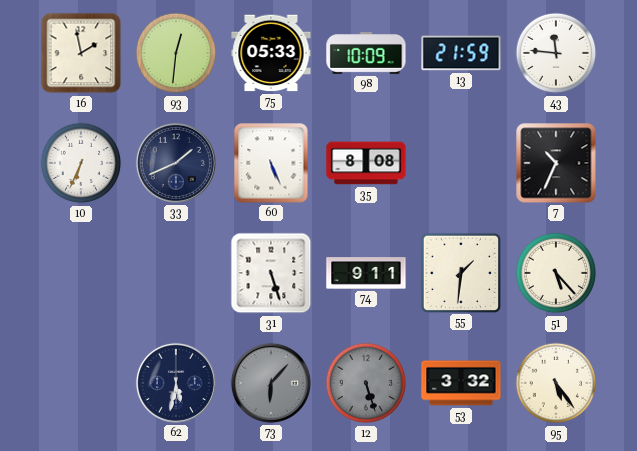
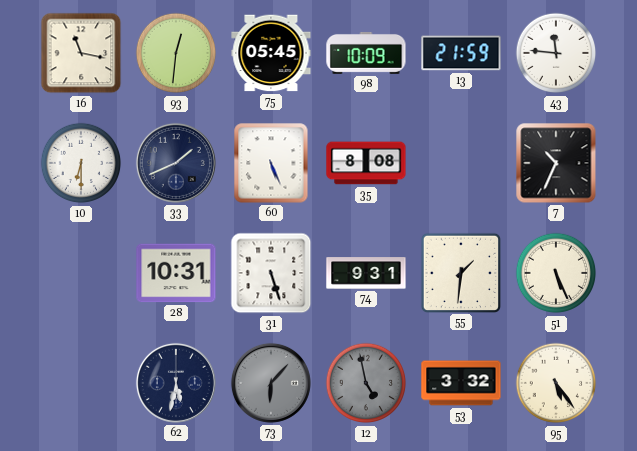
16: 1:58 -> 11:17
75: 05:33 -> 05:45
10: 6:34 -> 6:30
28: none -> 10:31
74: 9:11 -> 9:31
51: 5:23 -> 5:26
12: 5:27 -> 4:58
